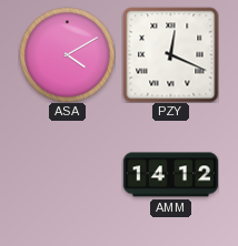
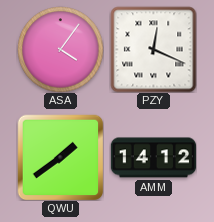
ASA: 4:10 -> 4:06
QWU: none -> 1:39
